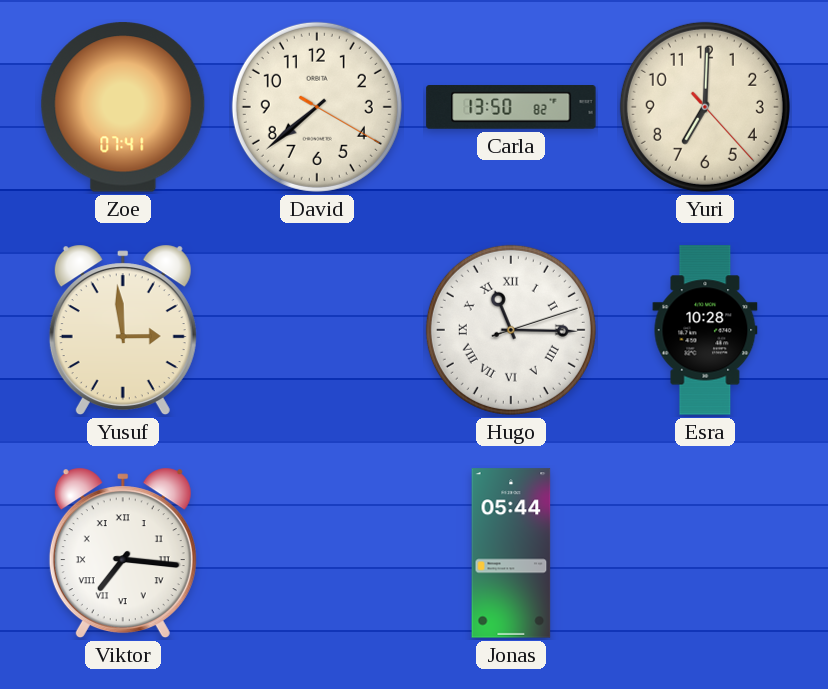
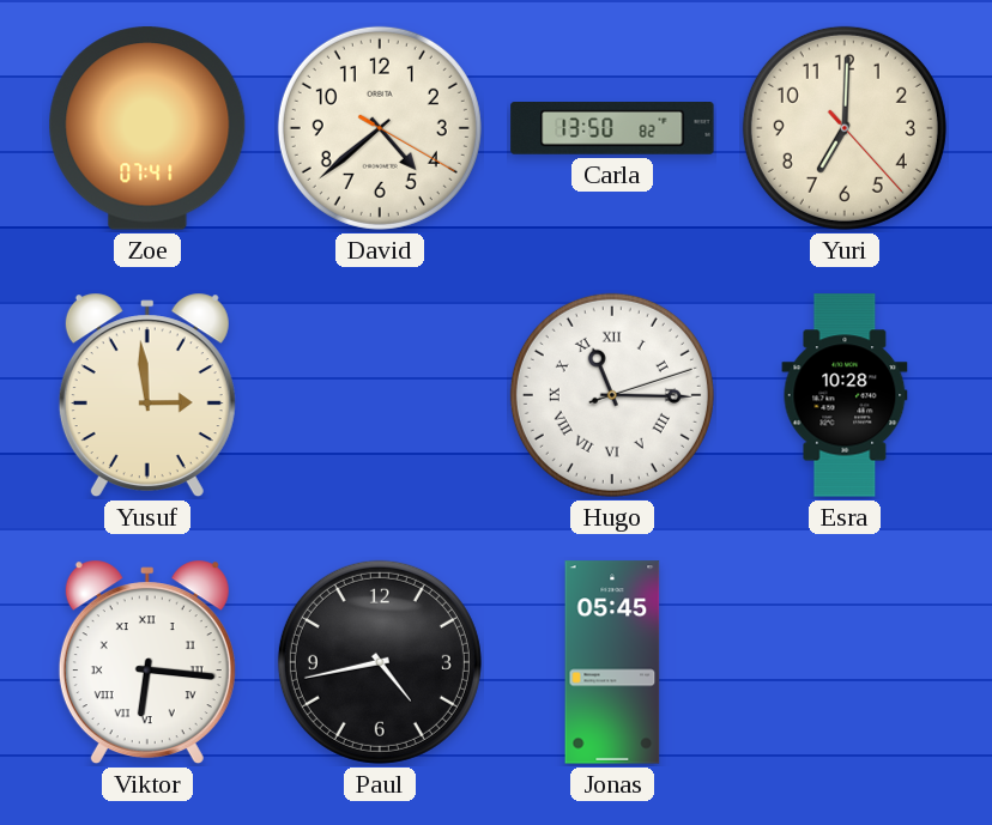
David: 7:38 -> 4:38
Viktor: 7:16 -> 6:16
Paul: none -> 4:43
Jonas: 05:44 -> 05:45
